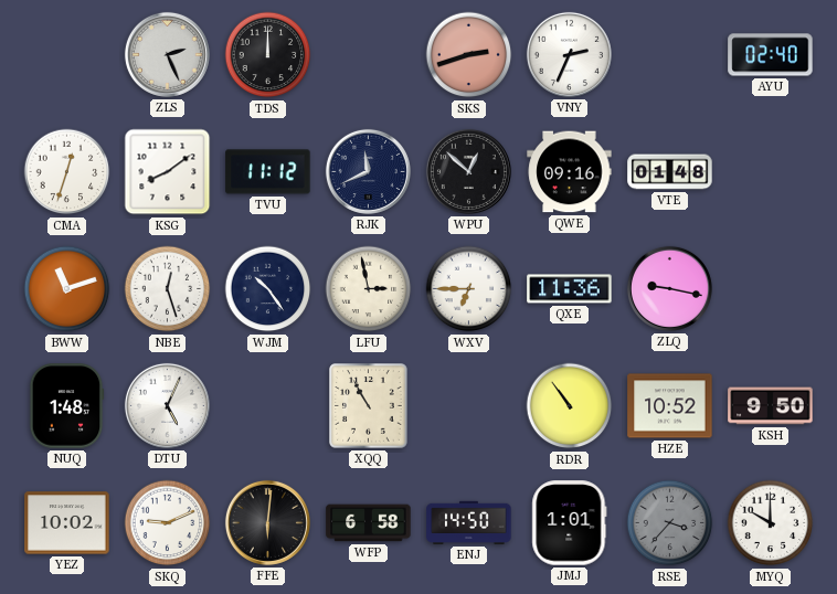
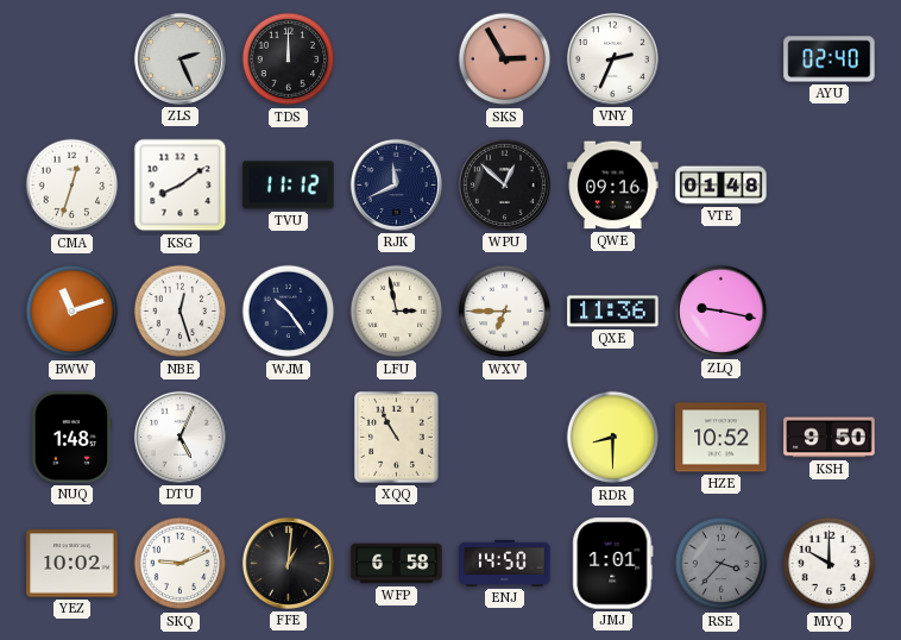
SKS: 2:42 -> 2:55
RDR: 10:54 -> 8:30
FFE: 6:01 -> 1:01
